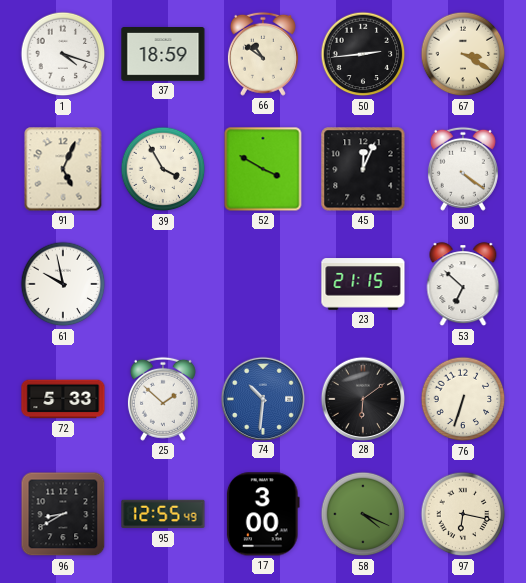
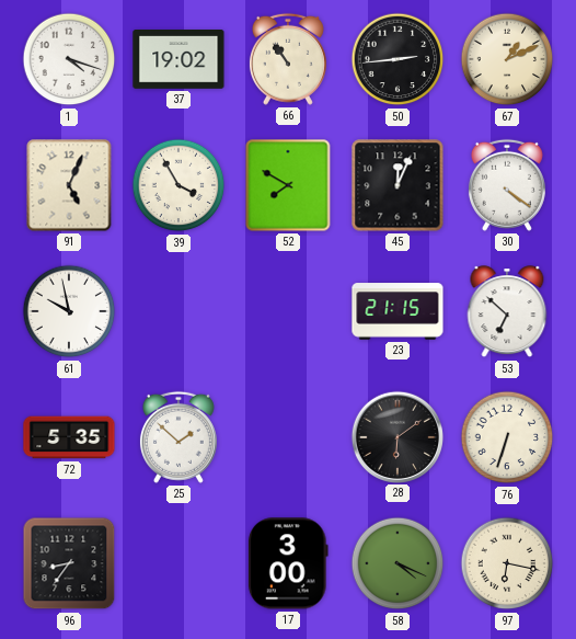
37: 18:59 -> 19:02
66: 10:51 -> 10:54
67: 3:20 -> 1:11
52: 3:50 -> 7:50
72: 5:33 -> 5:35
74: 10:31 -> none
96: 8:40 -> 8:36
95: 12:55 -> none
